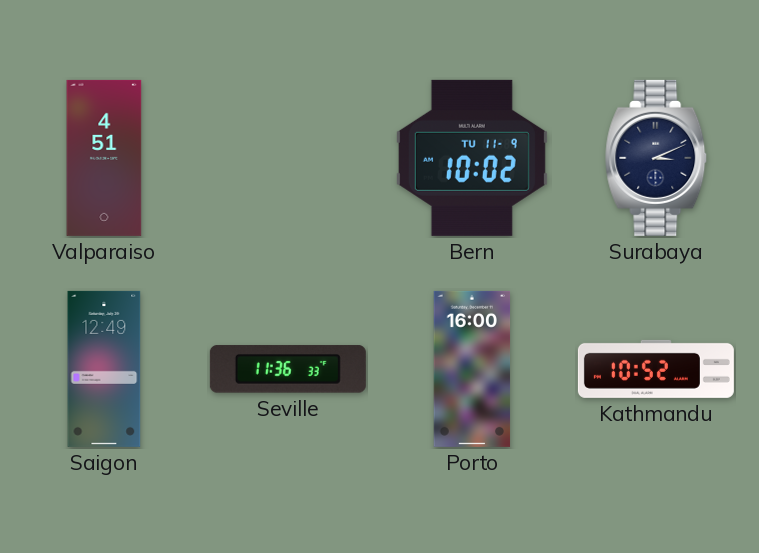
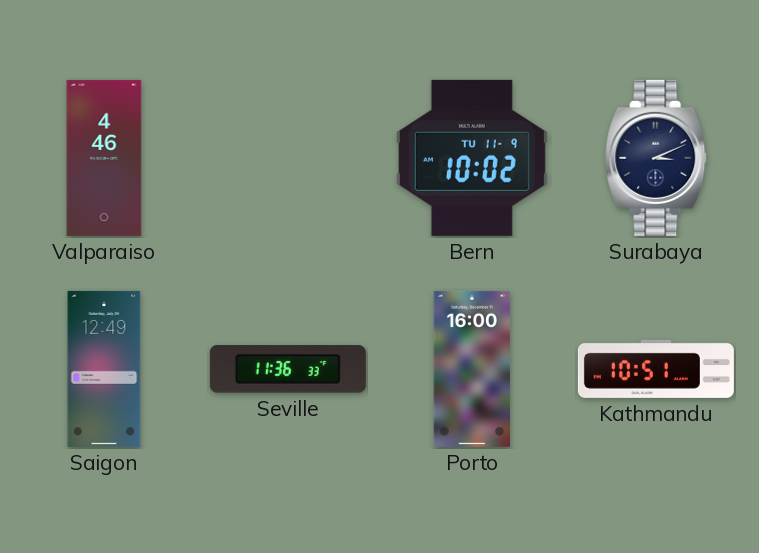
Valparaiso: 4:51 -> 4:46
Kathmandu: 10:52 -> 10:51
